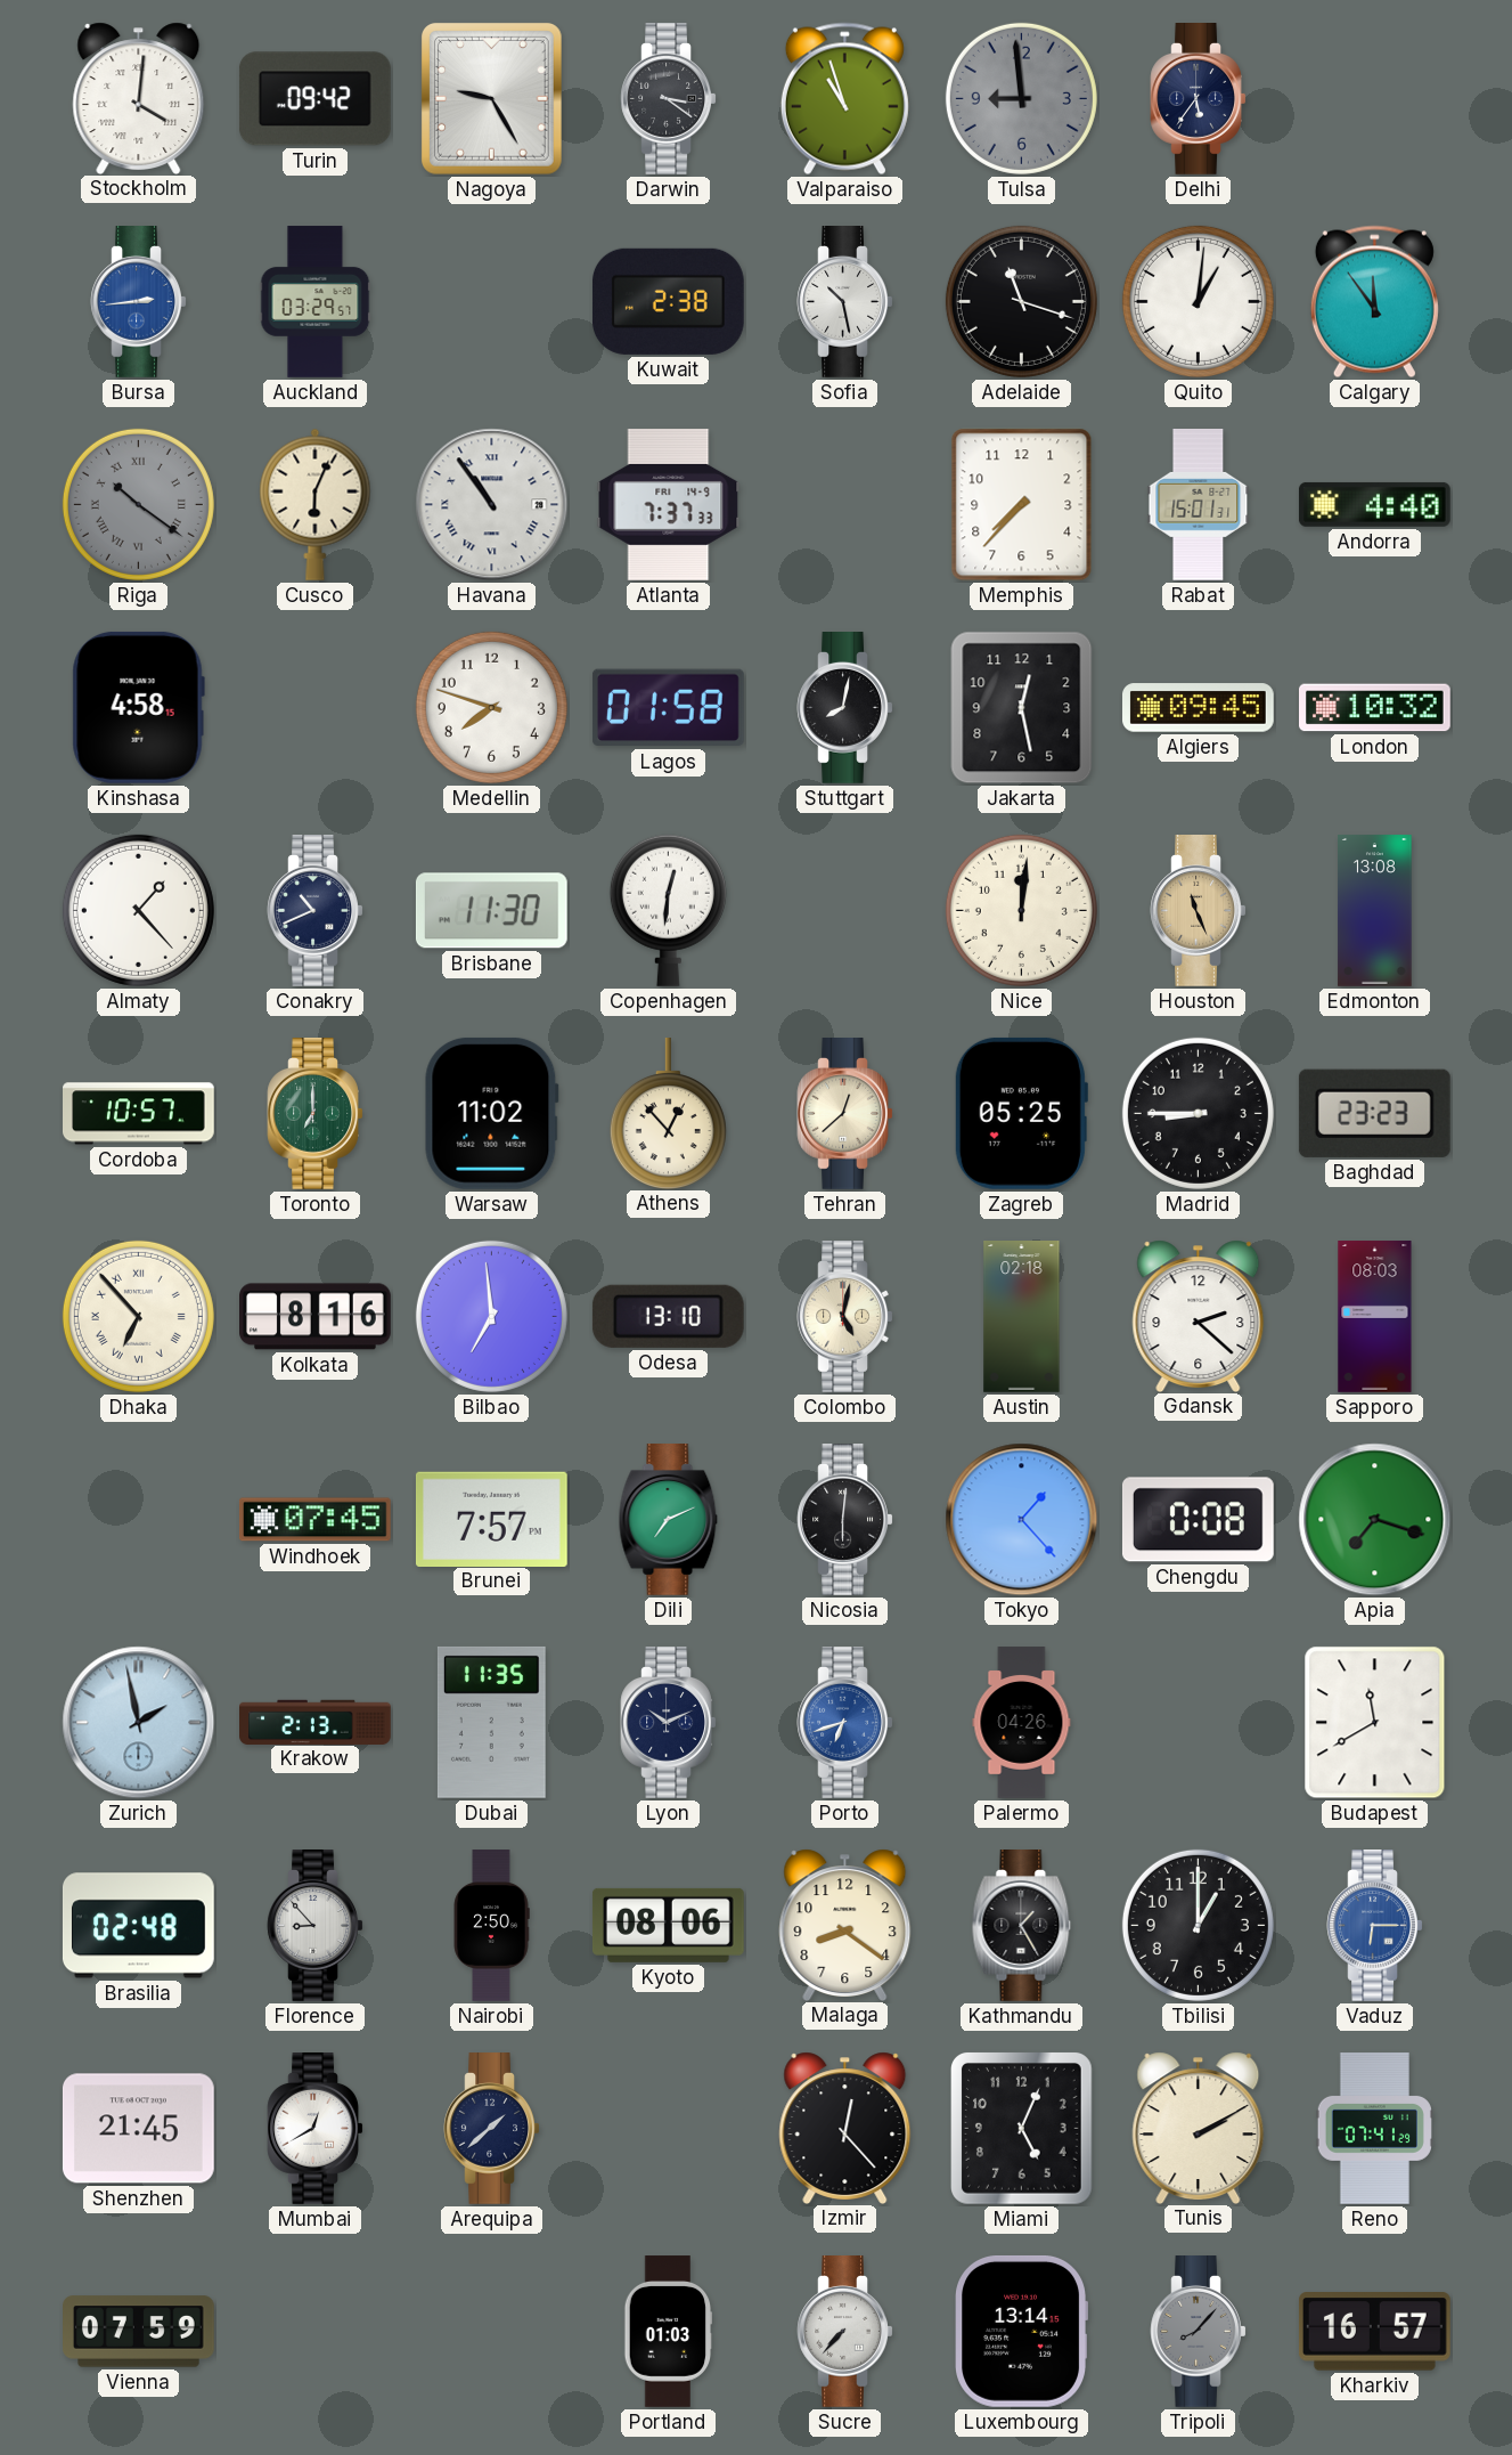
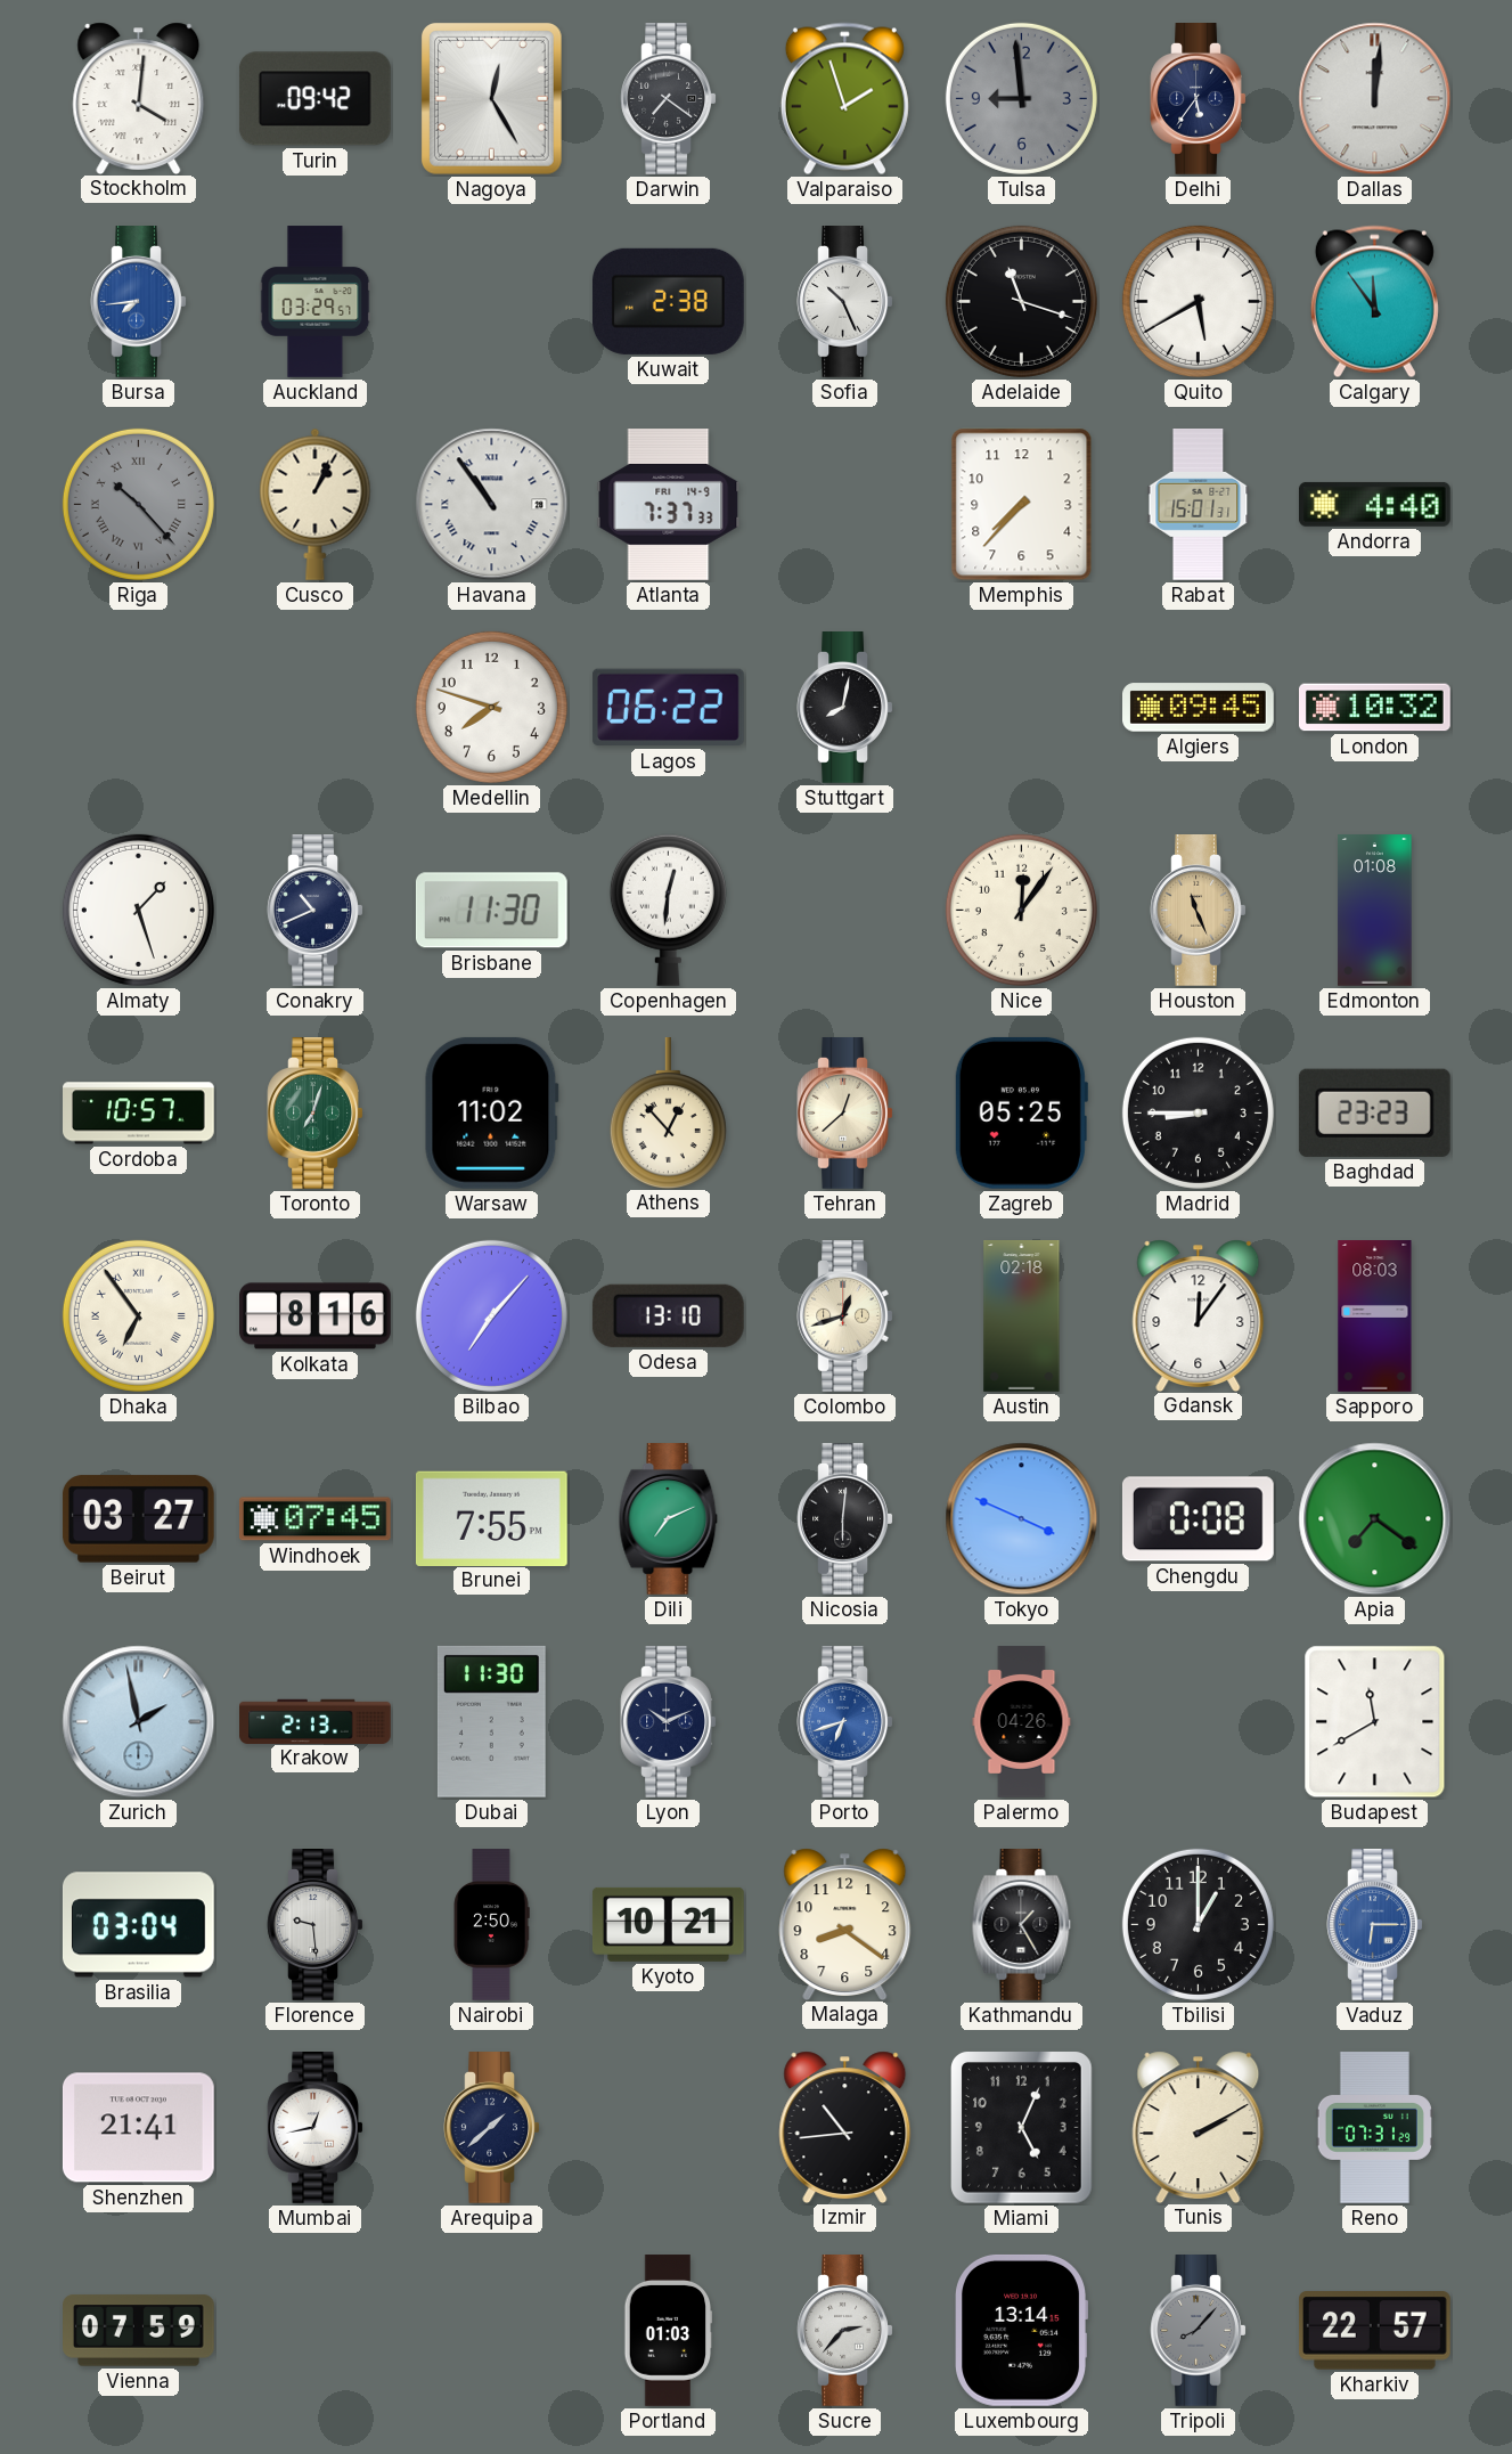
Nagoya: 9:25 -> 12:25
Darwin: 3:21 -> 7:21
Valparaiso: 10:57 -> 1:57
Dallas: none -> 12:01
Bursa: 2:44 -> 7:44
Sofia: 10:28 -> 10:26
Quito: 1:01 -> 5:40
Riga: 10:21 -> 10:23
Cusco: 6:04 -> 1:04
Kinshasa: 4:58 -> none
Lagos: 01:58 -> 06:22
Jakarta: 12:28 -> none
Almaty: 1:23 -> 1:27
Nice: 12:01 -> 12:06
Edmonton: 13:08 -> 01:08
Toronto: 7:00 -> 7:03
Dhaka: 6:53 -> 6:54
Bilbao: 6:59 -> 7:07
Colombo: 5:02 -> 12:42
Gdansk: 2:22 -> 12:06
Beirut: none -> 03:27
Brunei: 7:57 -> 7:55
Tokyo: 1:23 -> 3:49
Apia: 7:18 -> 7:21
Dubai: 11:35 -> 11:30
Brasilia: 02:48 -> 03:04
Florence: 8:53 -> 9:29
Kyoto: 08:06 -> 10:21
Shenzhen: 21:45 -> 21:41
Mumbai: 12:40 -> 12:43
Izmir: 12:23 -> 10:44
Reno: 07:41 -> 07:31
Sucre: 7:37 -> 2:37
Kharkiv: 16:57 -> 22:57
